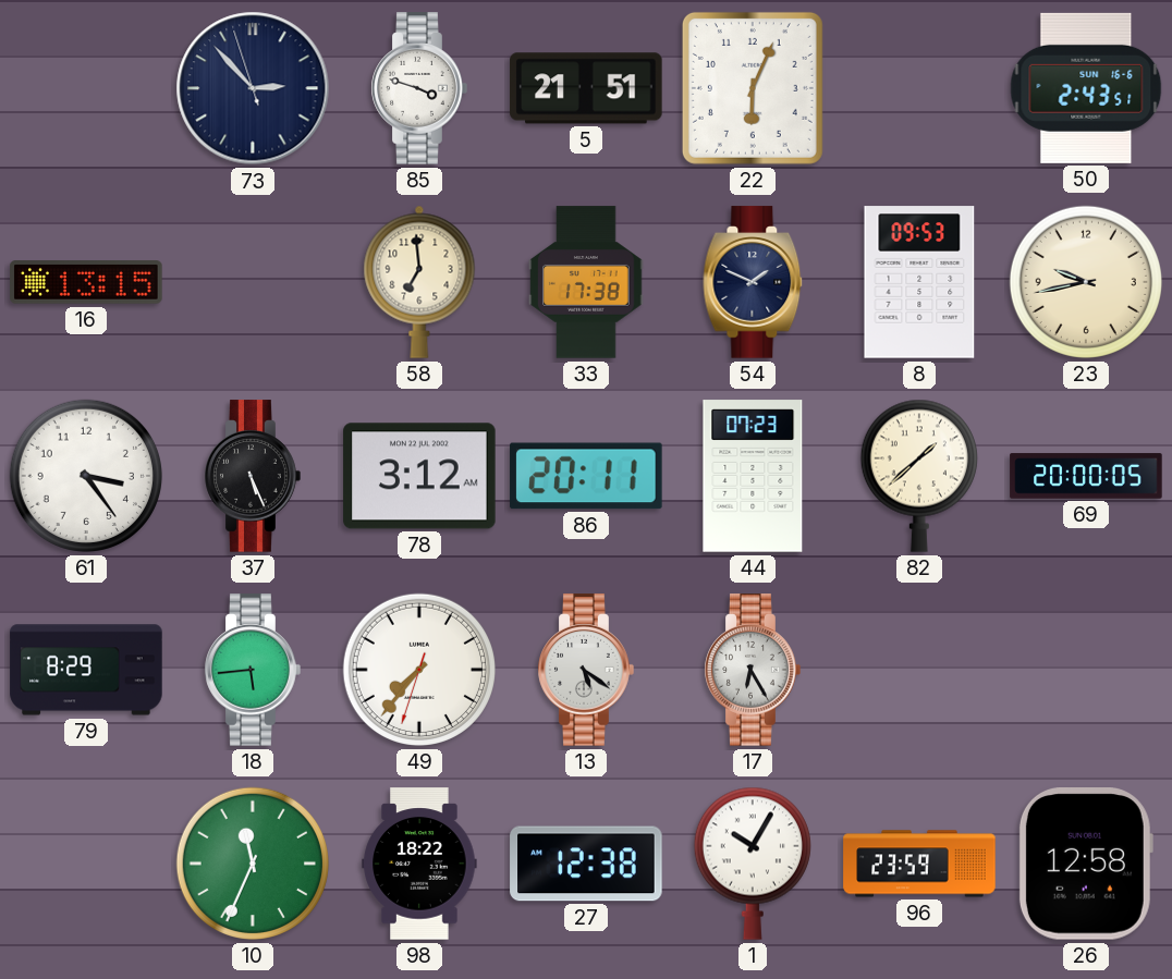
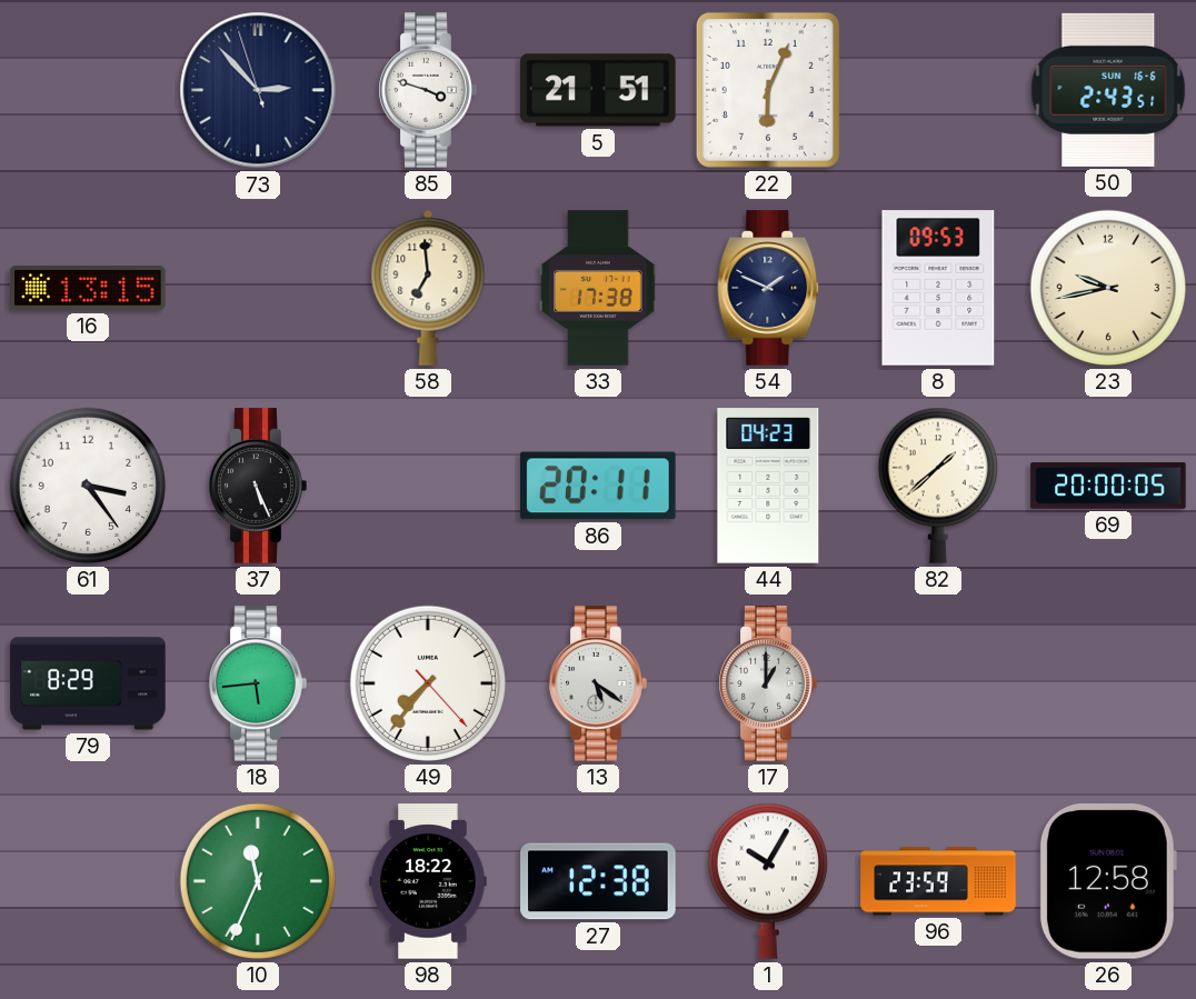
78: 3:12 -> none
44: 07:23 -> 04:23
49: 7:36:33 -> 7:36:23
17: 6:25 -> 1:00
